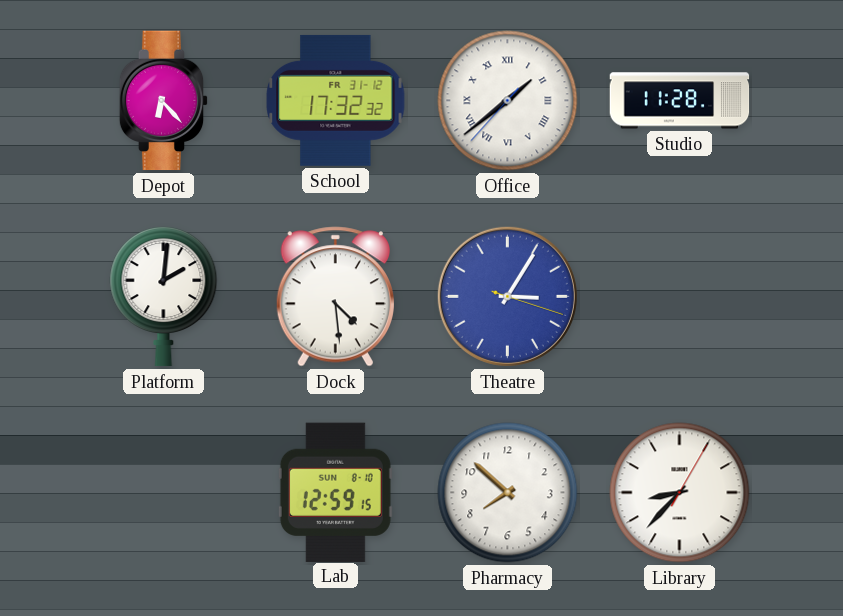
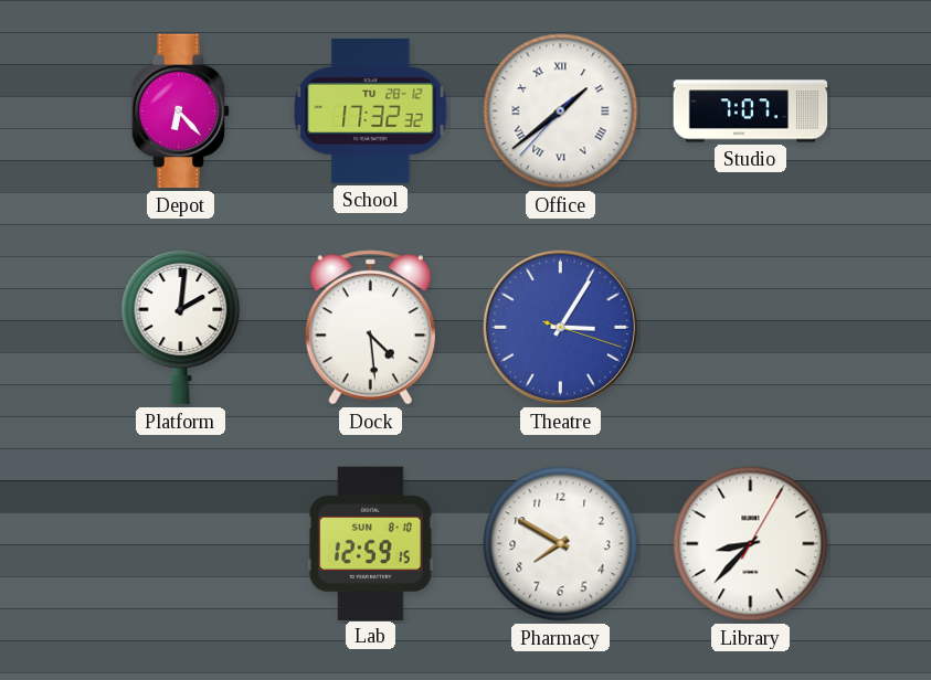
School date: FR 31-12 -> TU 28-12
Studio: 11:28 -> 7:07
Pharmacy: 7:52 -> 7:50
